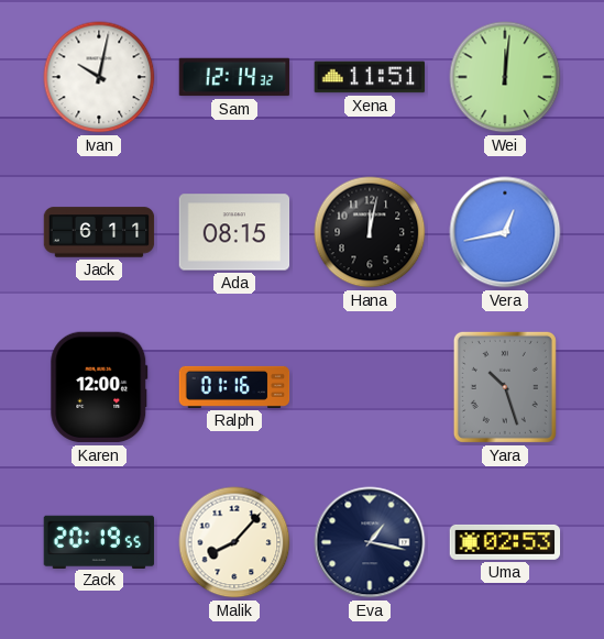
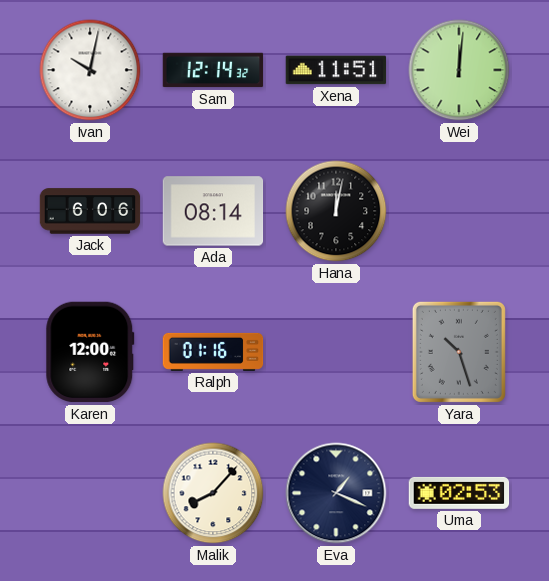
Jack: 6:11 -> 6:06
Ada: 08:15 -> 08:14
Vera: 12:43 -> none
Zack: 20:19 -> none
Eva: 1:17 -> 1:19
